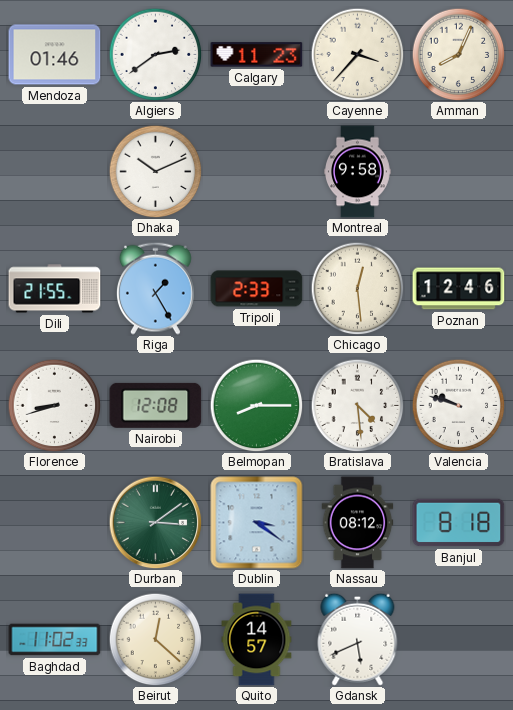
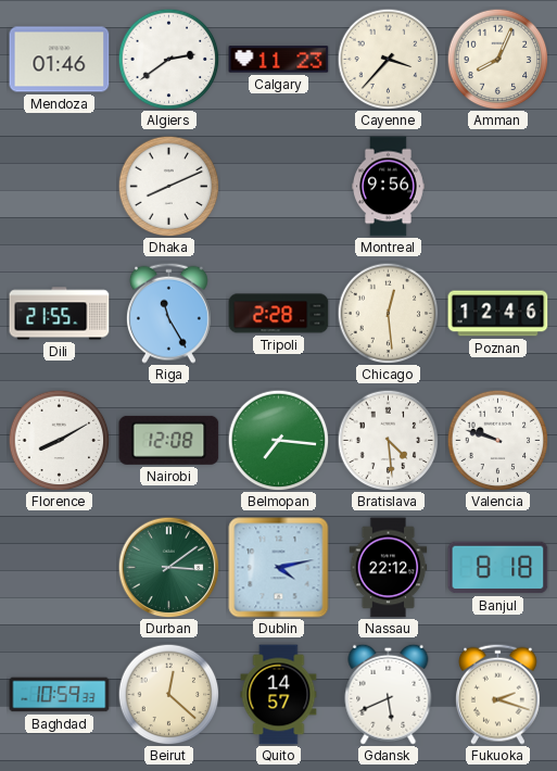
Dhaka: 10:11 -> 8:11
Montreal: 9:58 -> 9:56
Riga: 1:25 -> 11:25
Tripoli: 2:33 -> 2:28
Florence: 8:42 -> 8:10
Belmopan: 8:15 -> 7:16
Dublin: 3:21 -> 4:13
Nassau: 08:12 -> 22:12
Baghdad: 11:02 -> 10:59
Fukuoka: none -> 2:18
